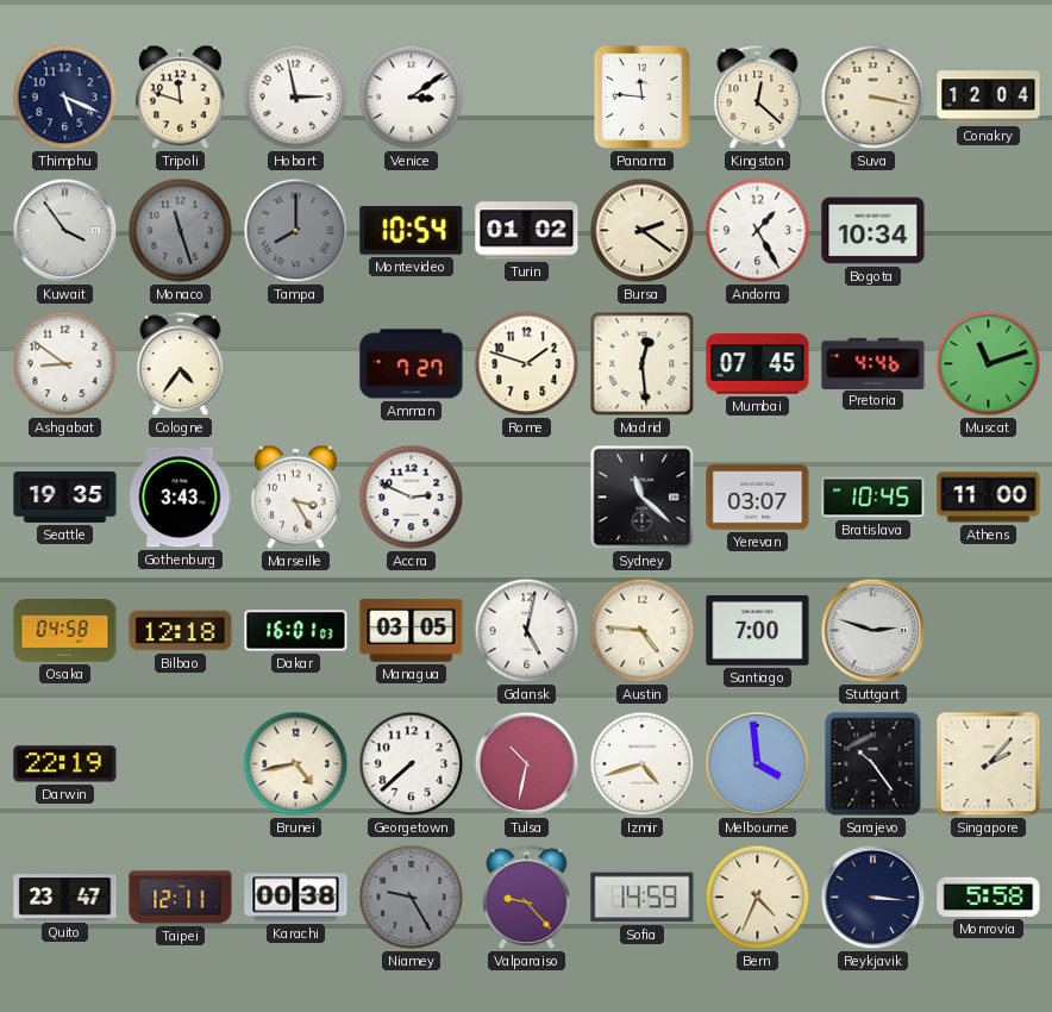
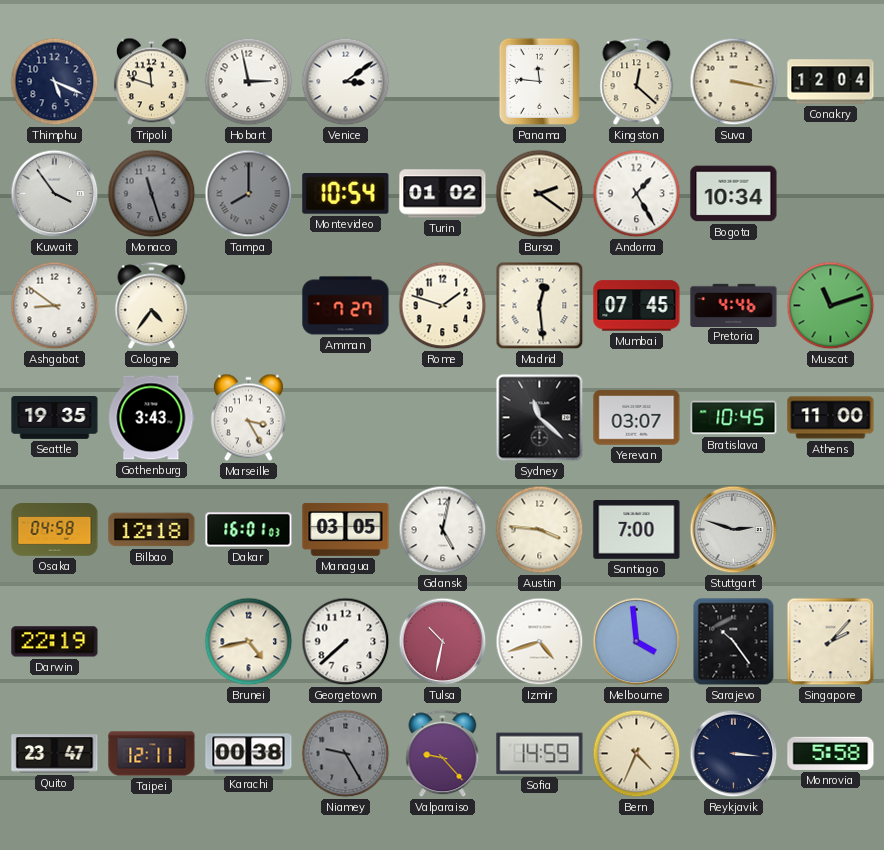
Accra: 2:49 -> none
Austin: 4:46 -> 3:46
